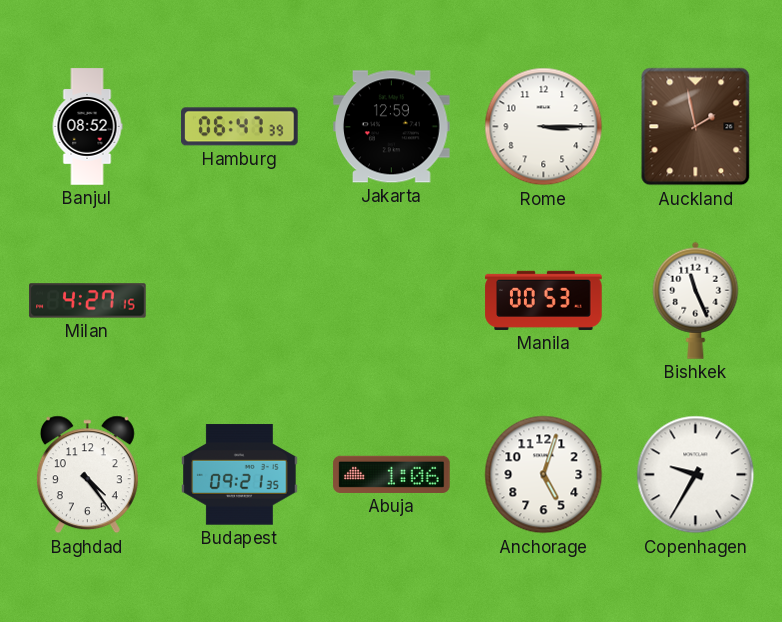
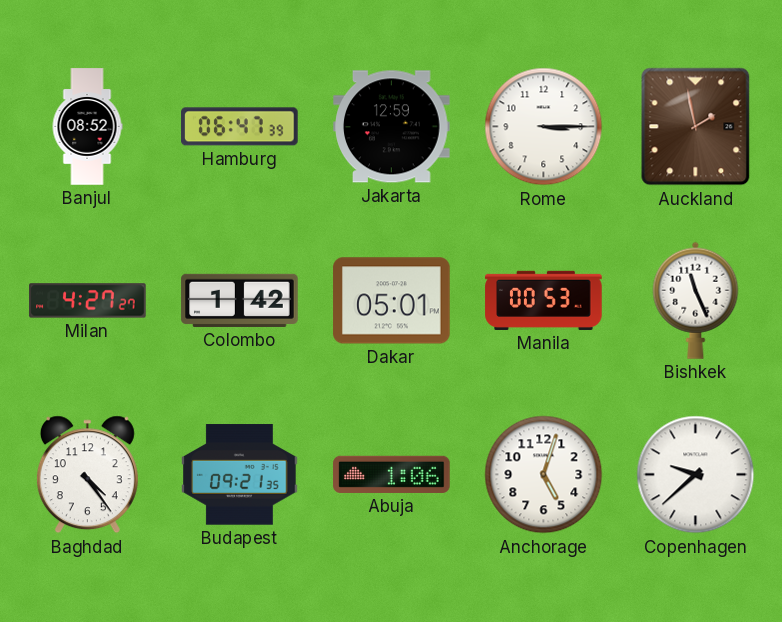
Milan: 4:27:15 -> 4:27:27
Colombo: none -> 1:42
Dakar: none -> 05:01
Copenhagen: 9:35 -> 9:38
